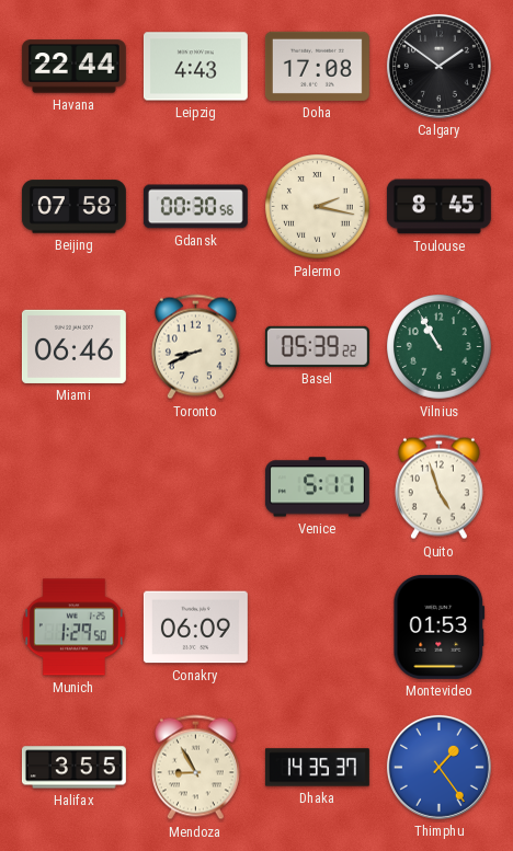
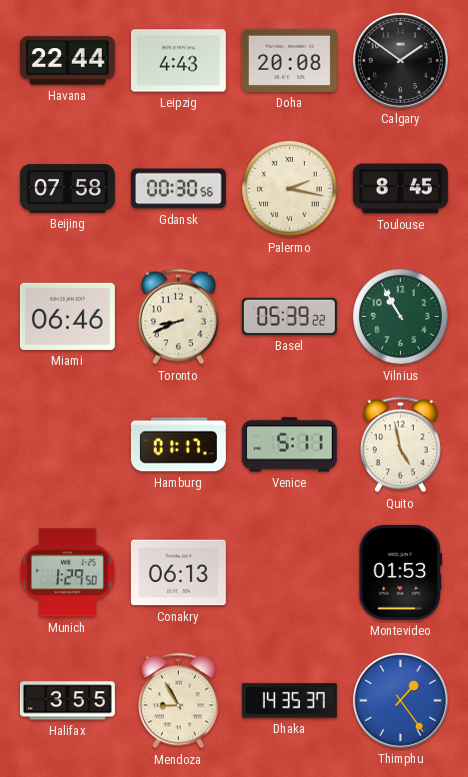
Doha: 17:08 -> 20:08
Hamburg: none -> 01:17
Quito: 4:57 -> 4:58
Conakry: 06:09 -> 06:13
